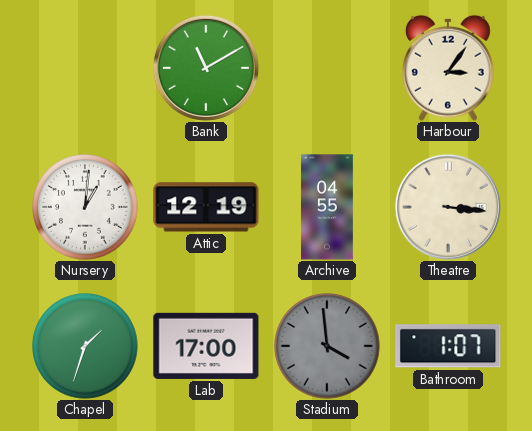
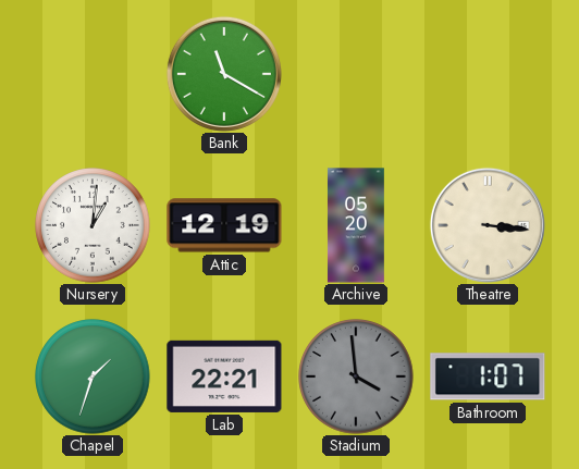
Bank: 11:10 -> 11:20
Harbour: 3:06 -> none
Archive: 04:55 -> 05:20
Lab: 17:00 -> 22:21
